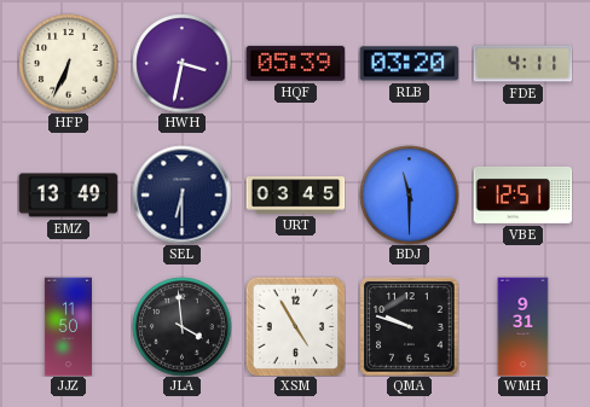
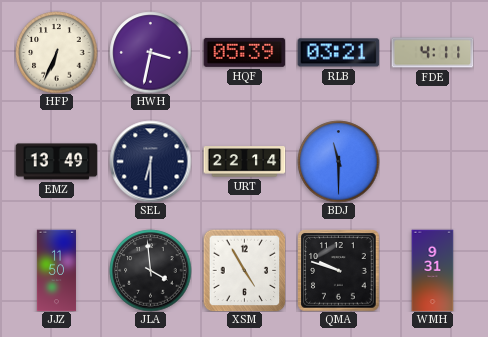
RLB: 03:20 -> 03:21
URT: 03:45 -> 22:14
VBE: 12:51 -> none
